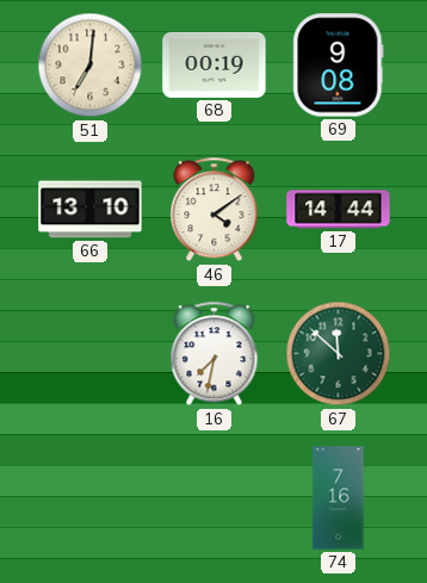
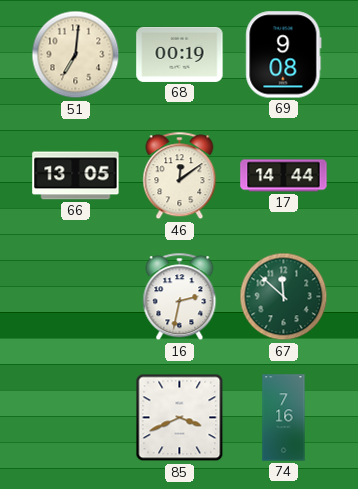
66: 13:10 -> 13:05
46: 4:09 -> 12:09
16: 7:32 -> 2:32
85: none -> 3:41
